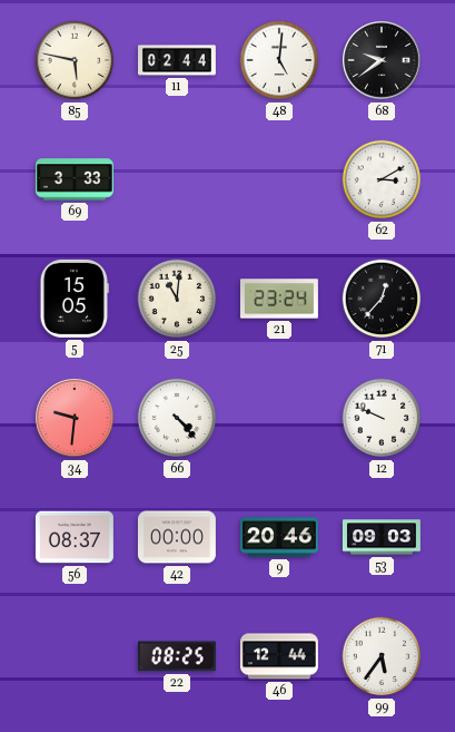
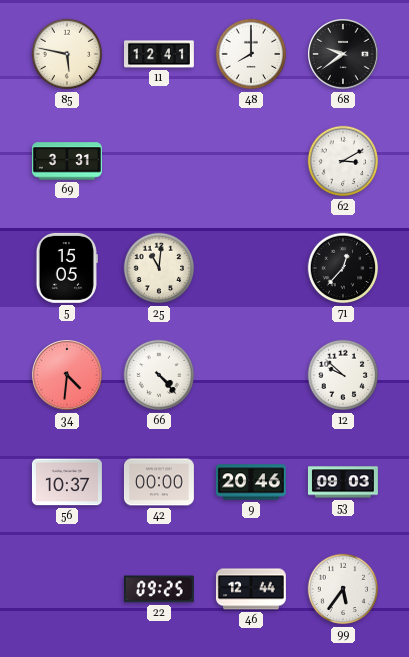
11: 02:44 -> 12:41
48: 5:01 -> 8:00
69: 3:33 -> 3:31
21: 23:24 -> none
34: 9:31 -> 4:31
12: 9:49 -> 9:52
56: 08:37 -> 10:37
22: 08:25 -> 09:25
